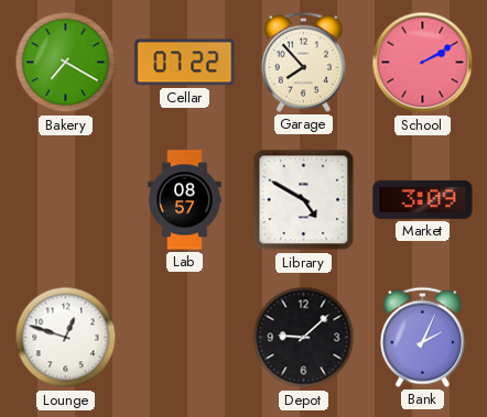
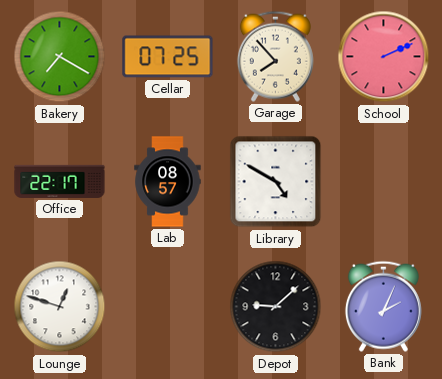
Cellar: 07:22 -> 07:25
School: 2:10 -> 2:11
Office: none -> 22:17
Market: 3:09 -> none
